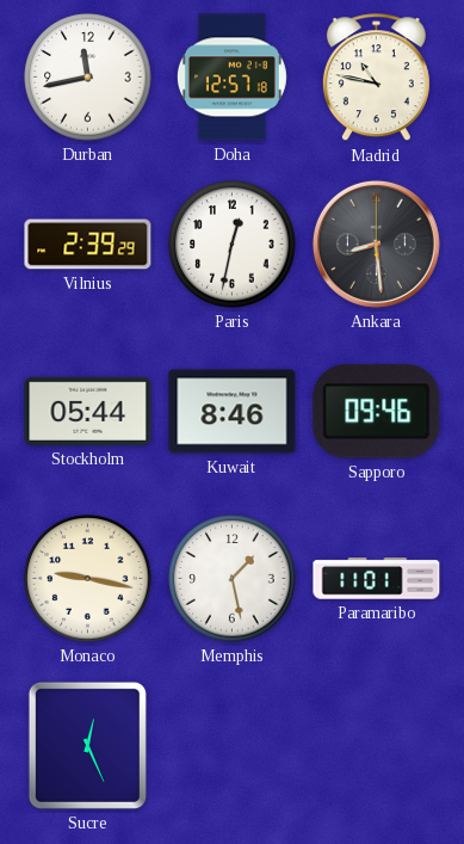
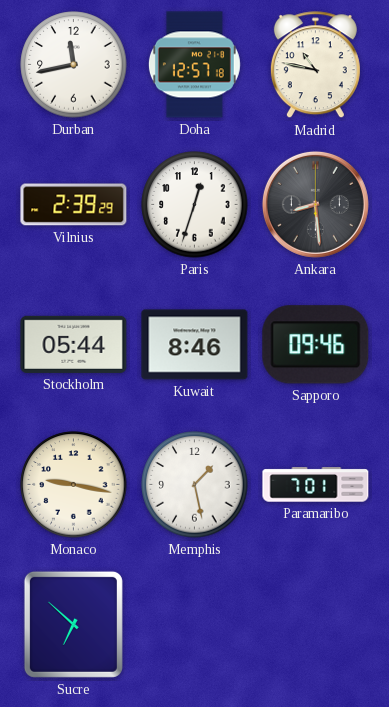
Paris: 12:32 -> 12:33
Paramaribo: 11:01 -> 7:01
Sucre: 12:26 -> 6:52
